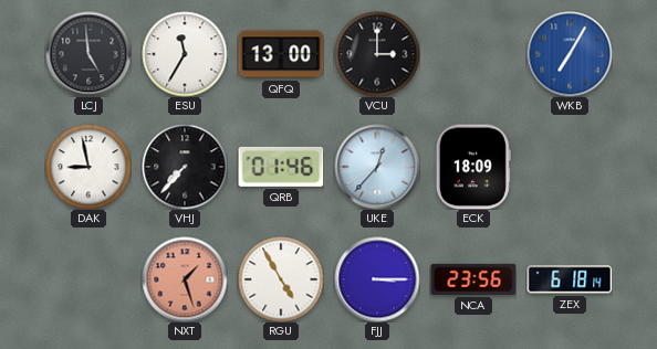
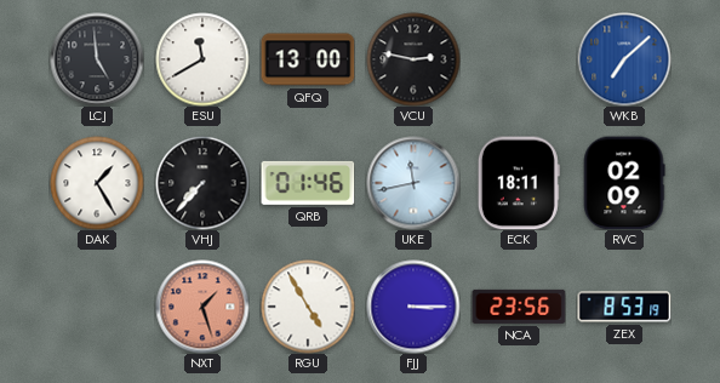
ESU: 11:35 -> 11:40
VCU: 3:00 -> 2:47
WKB: 7:05 -> 7:08
DAK: 8:58 -> 1:25
UKE: 12:37 -> 11:43
ECK: 18:09 -> 18:11
RVC: none -> 02:09
ZEX: 6:18 -> 8:53
